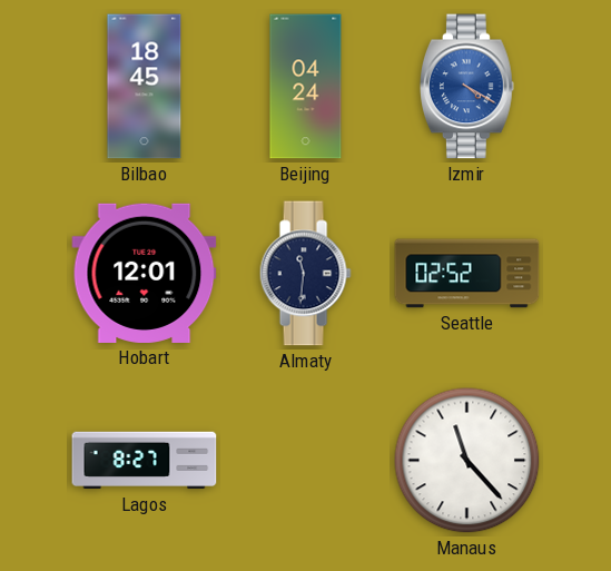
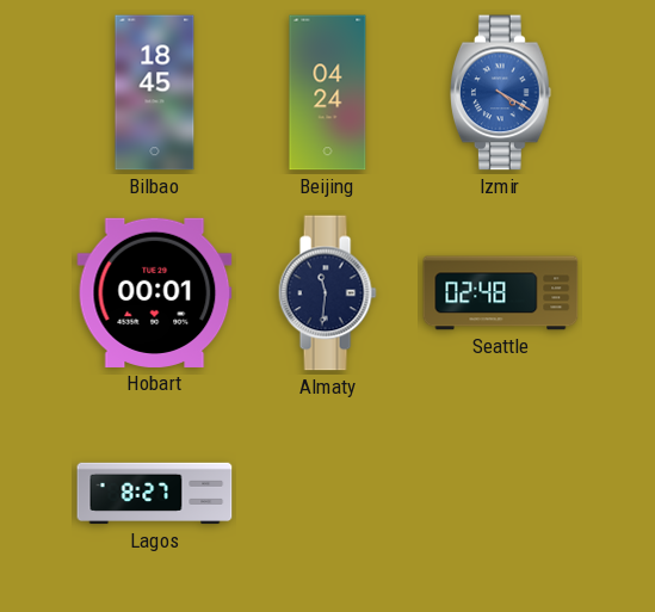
Hobart: 12:01 -> 00:01
Seattle: 02:52 -> 02:48
Manaus: 11:23 -> none
